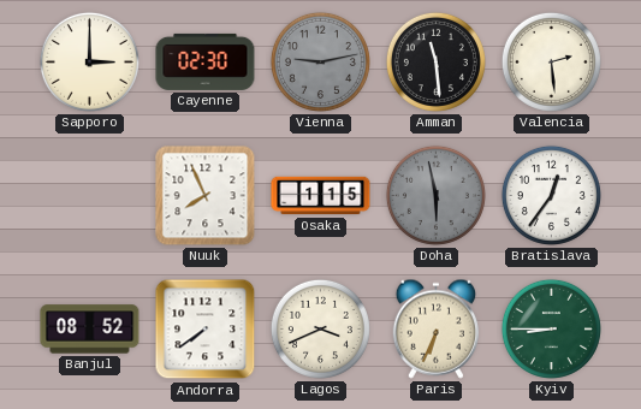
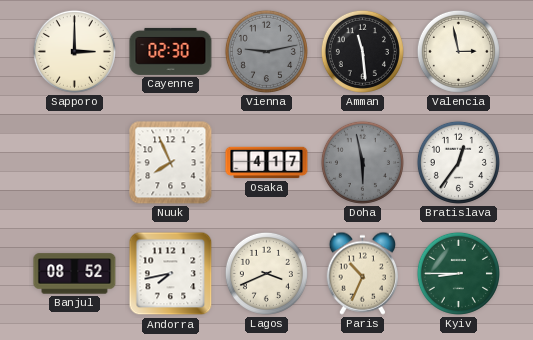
Valencia: 2:29 -> 2:58
Osaka: 1:15 -> 4:17
Andorra: 7:39 -> 7:43
Paris: 6:34 -> 10:34
